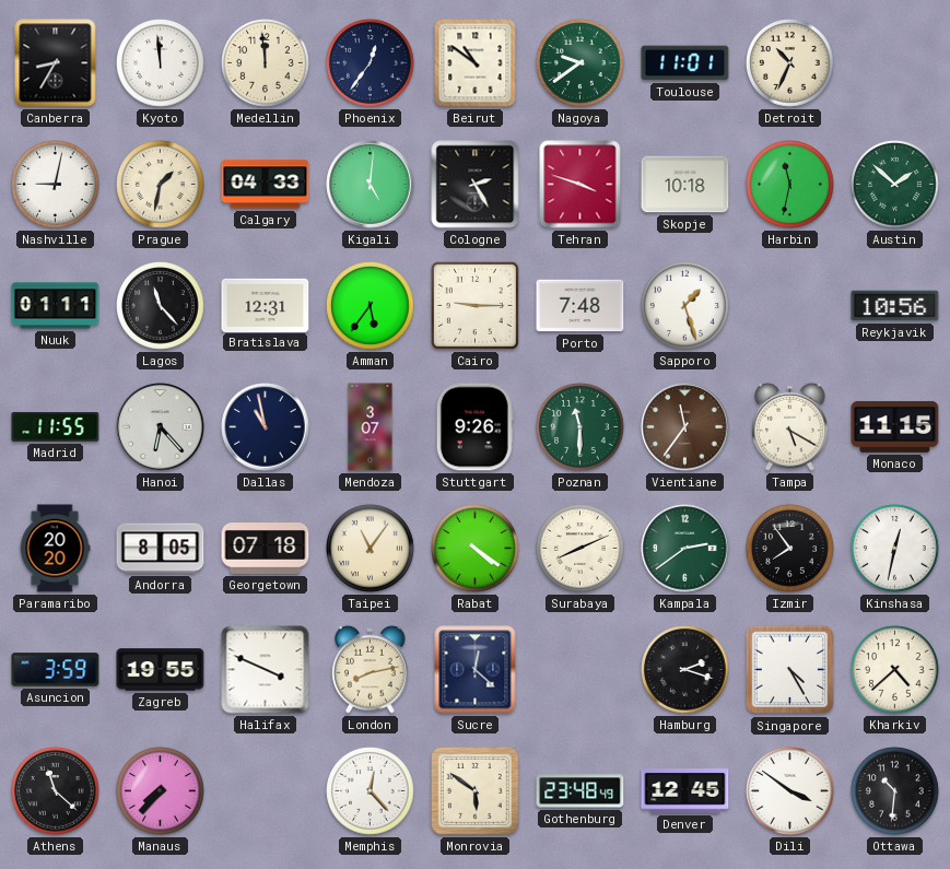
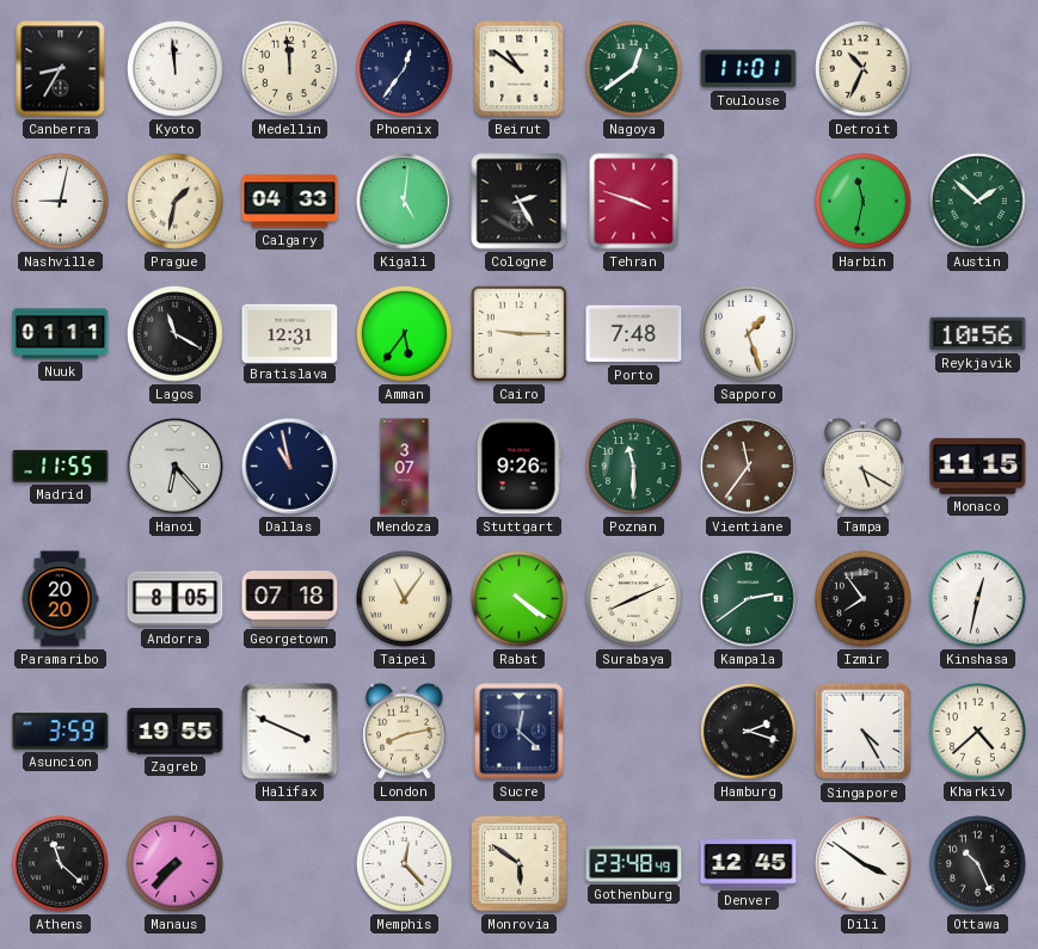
Nagoya: 9:39 -> 12:39
Skopje: 10:18 -> none
Lagos: 11:23 -> 11:20
Ottawa: 10:31 -> 10:26
